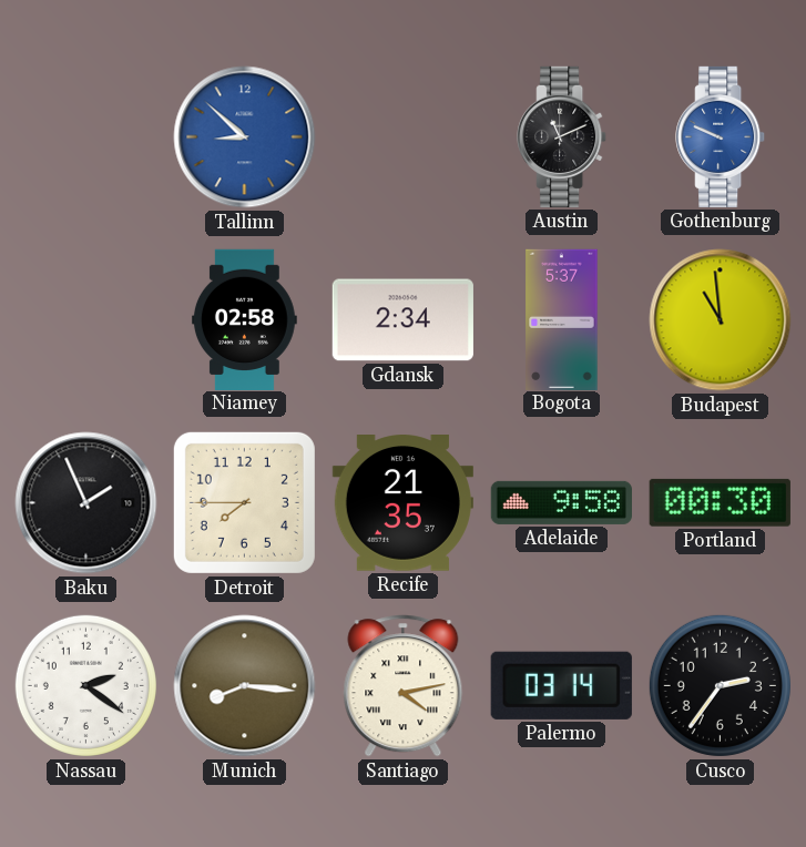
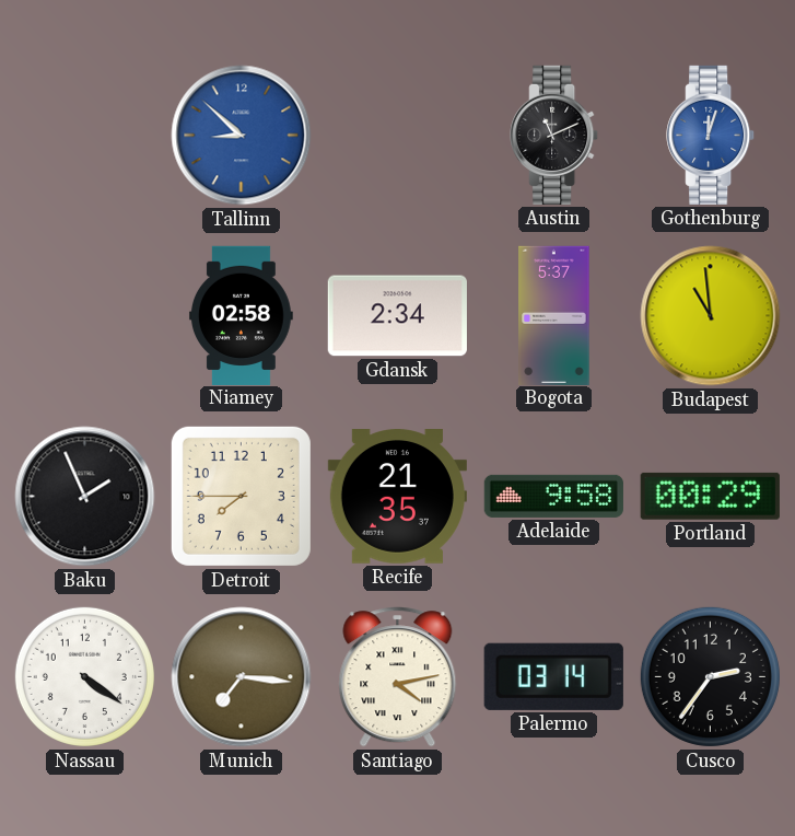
Gothenburg: 9:49 -> 12:03
Portland: 00:30 -> 00:29
Nassau: 2:21 -> 4:21
Munich: 8:16 -> 7:16
